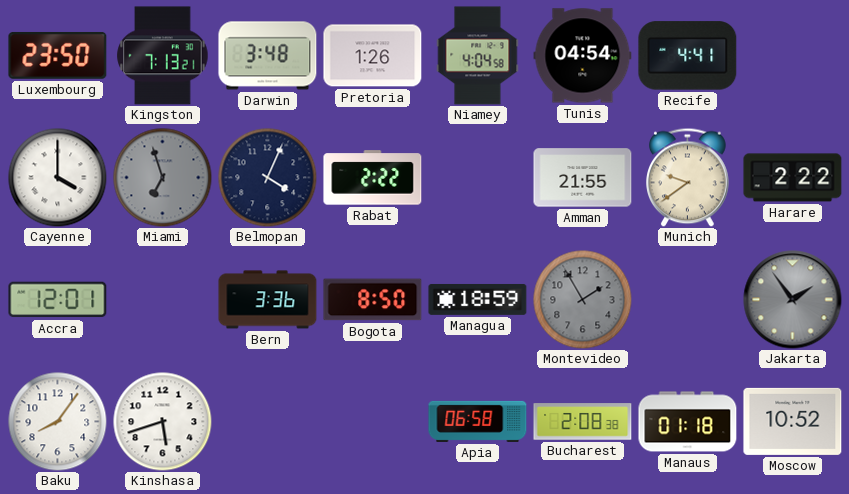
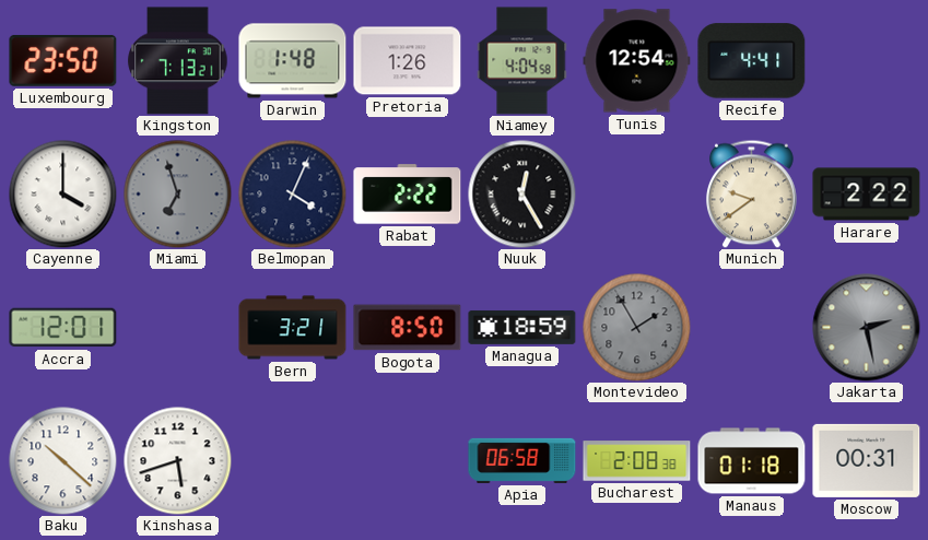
Darwin: 3:48 -> 1:48
Tunis: 04:54 -> 12:54
Nuuk: none -> 12:25
Amman: 21:55 -> none
Bern: 3:36 -> 3:21
Jakarta: 1:54 -> 2:28
Baku: 8:06 -> 10:22
Moscow: 10:52 -> 00:31
